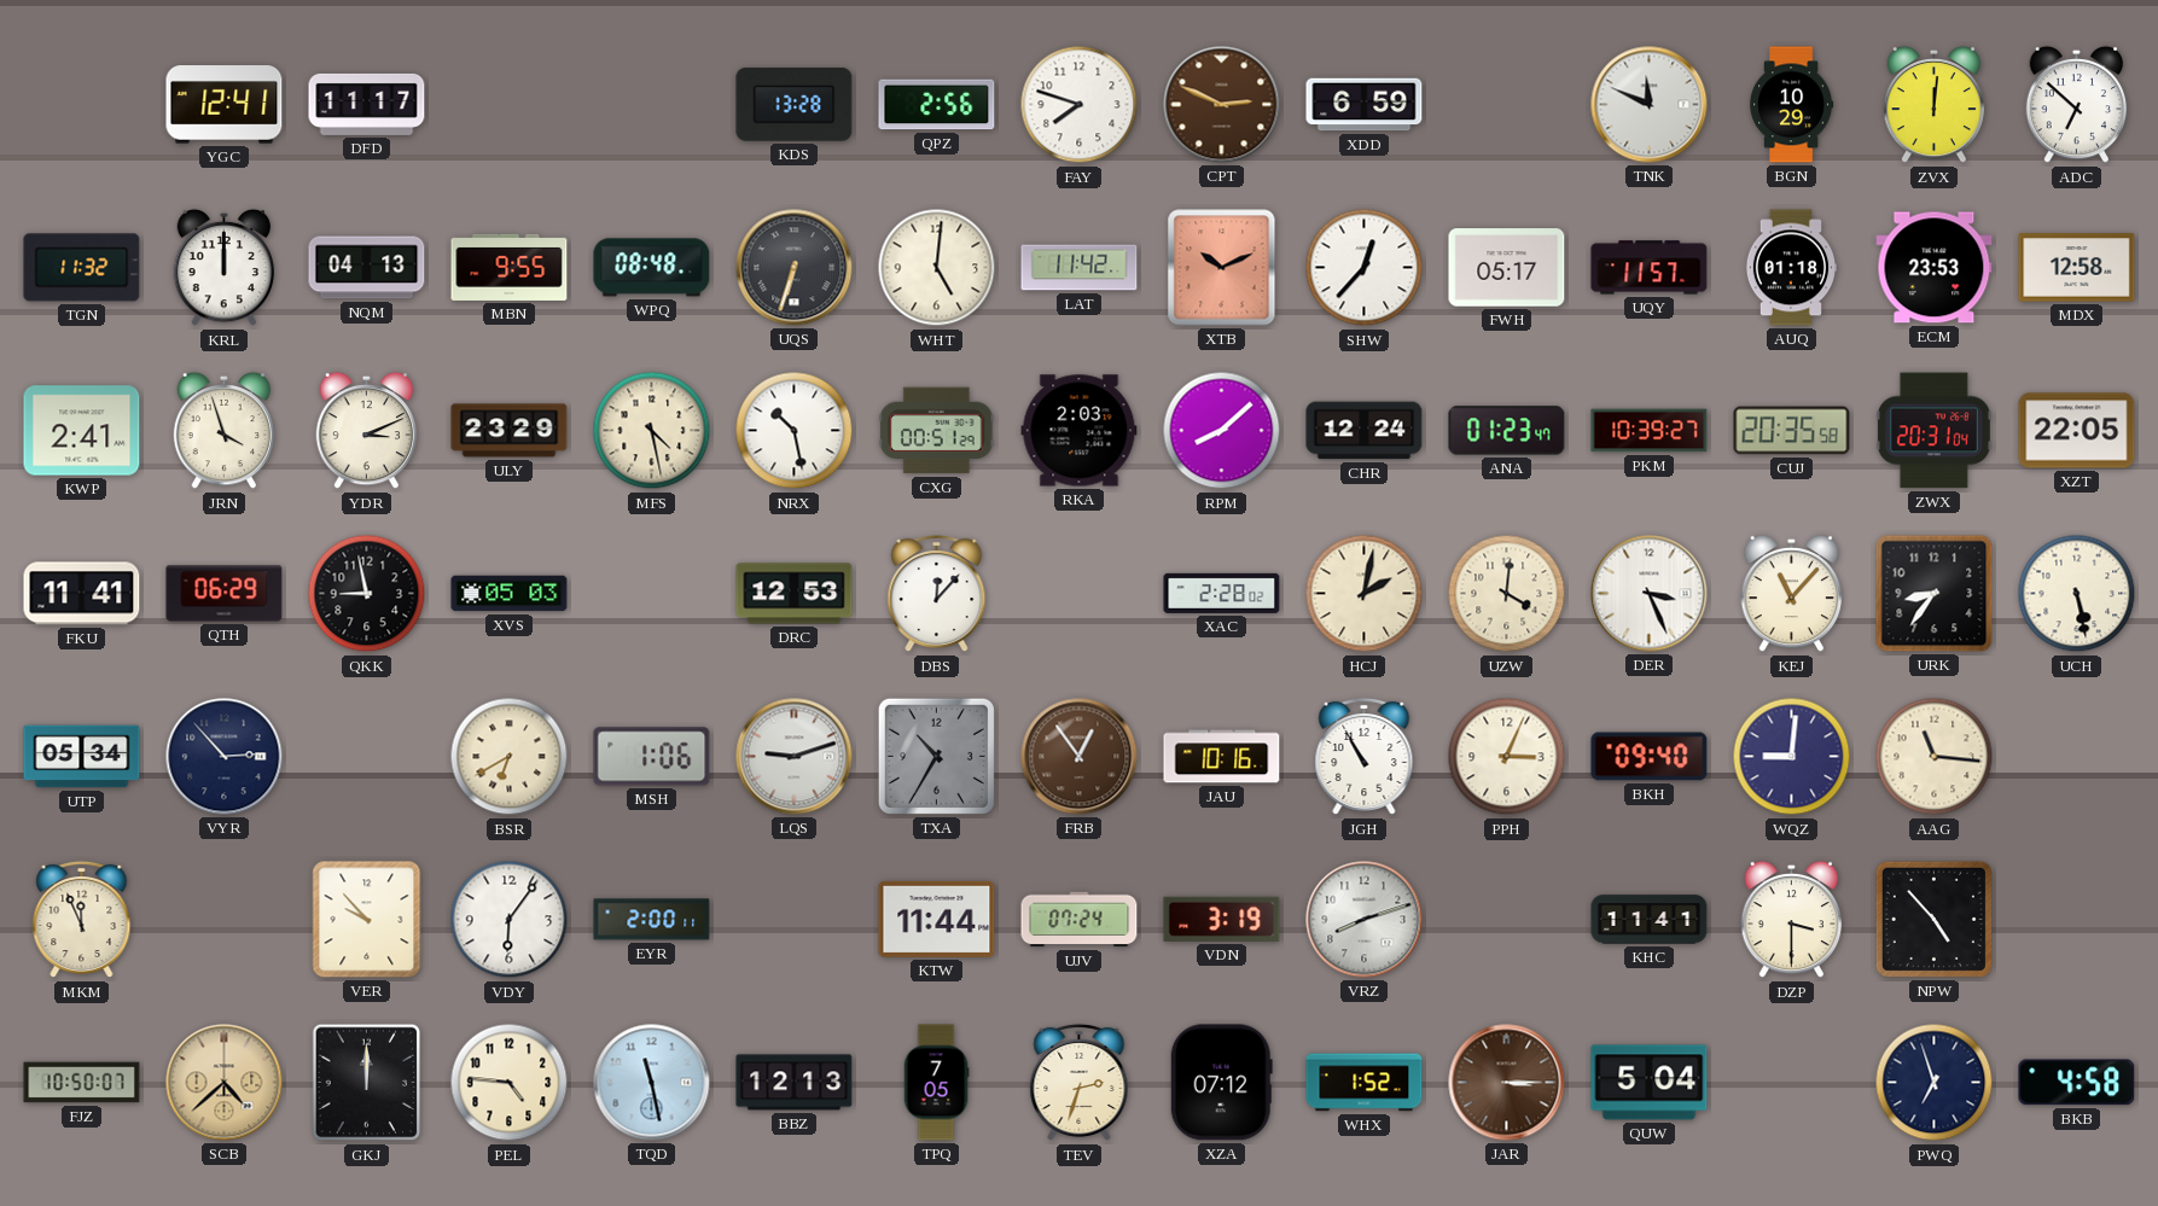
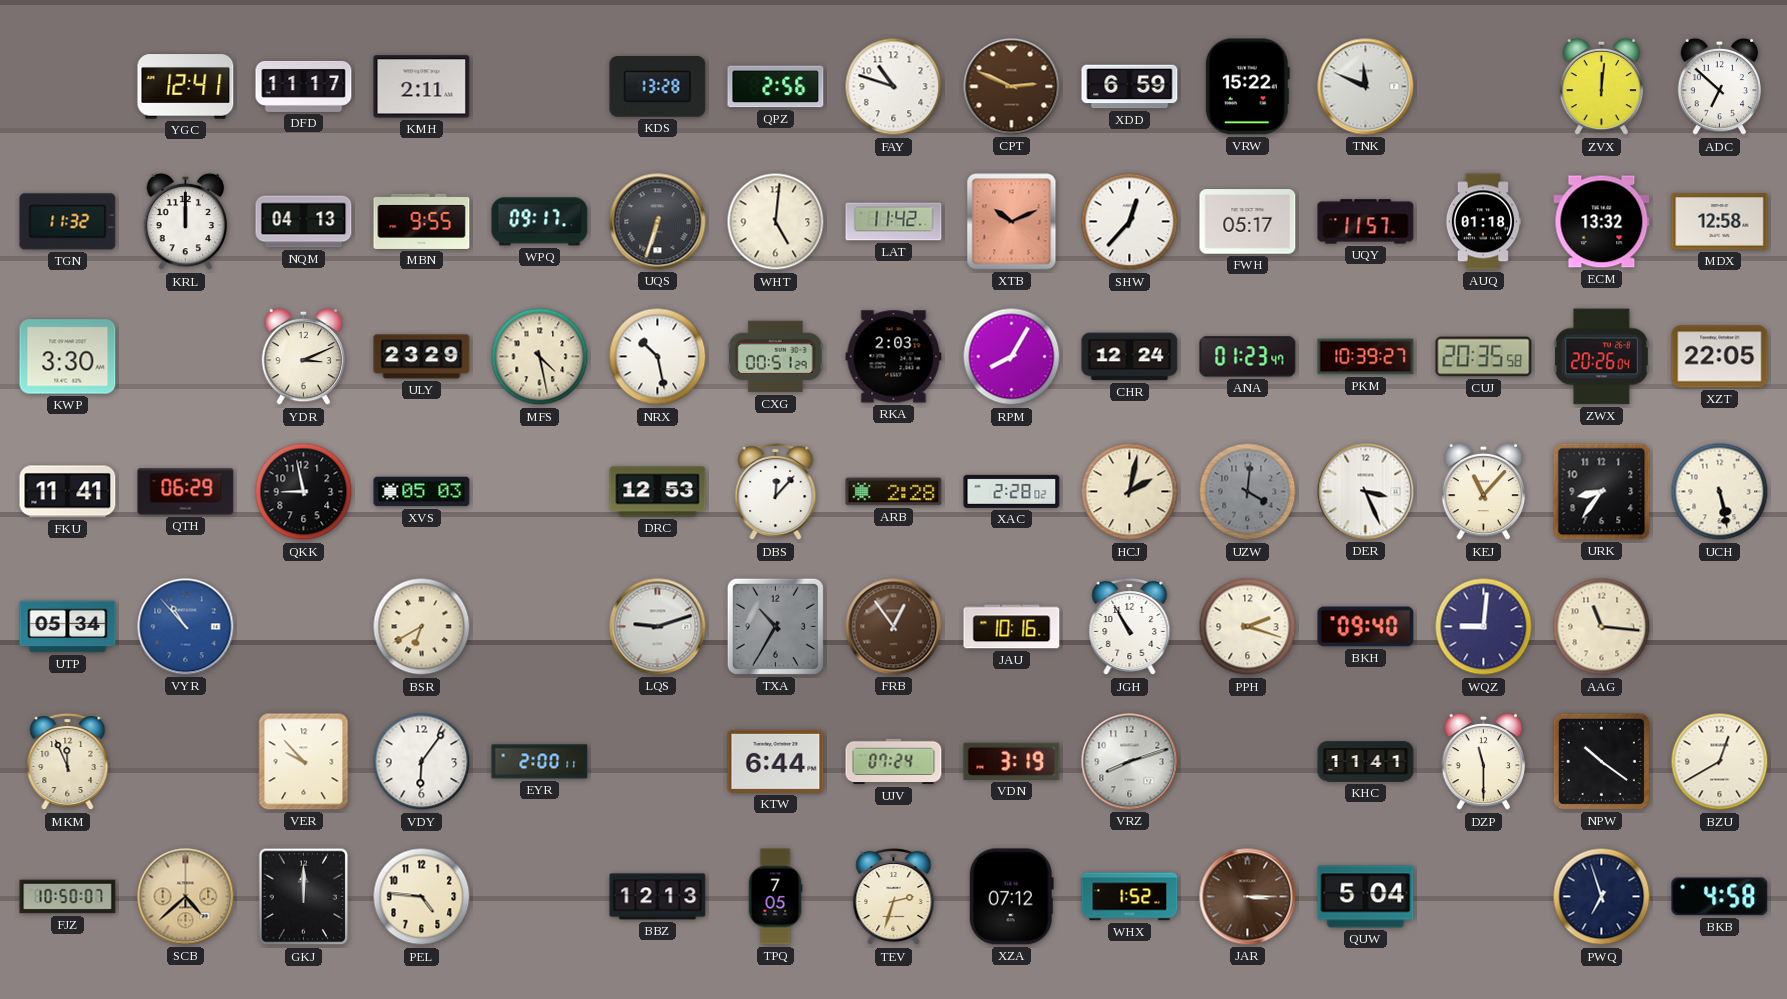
KMH: none -> 2:11
FAY: 7:48 -> 10:48
VRW: none -> 15:22
BGN: 10:29 -> none
WPQ: 08:48 -> 09:17
ECM: 23:53 -> 13:32
KWP: 2:41 -> 3:30
JRN: 3:57 -> none
RPM: 8:08 -> 8:05
ZWX: 20:31 -> 20:26
ARB: none -> 2:28
UZW dial: cream -> grey
VYR: 2:53 -> 10:53
VYR dial: navy -> blue
MSH: 1:06 -> none
PPH: 3:04 -> 2:18
KTW: 11:44 -> 6:44
DZP: 3:30 -> 11:30
NPW: 4:53 -> 10:21
BZU: none -> 12:40
TQD: 11:28 -> none
